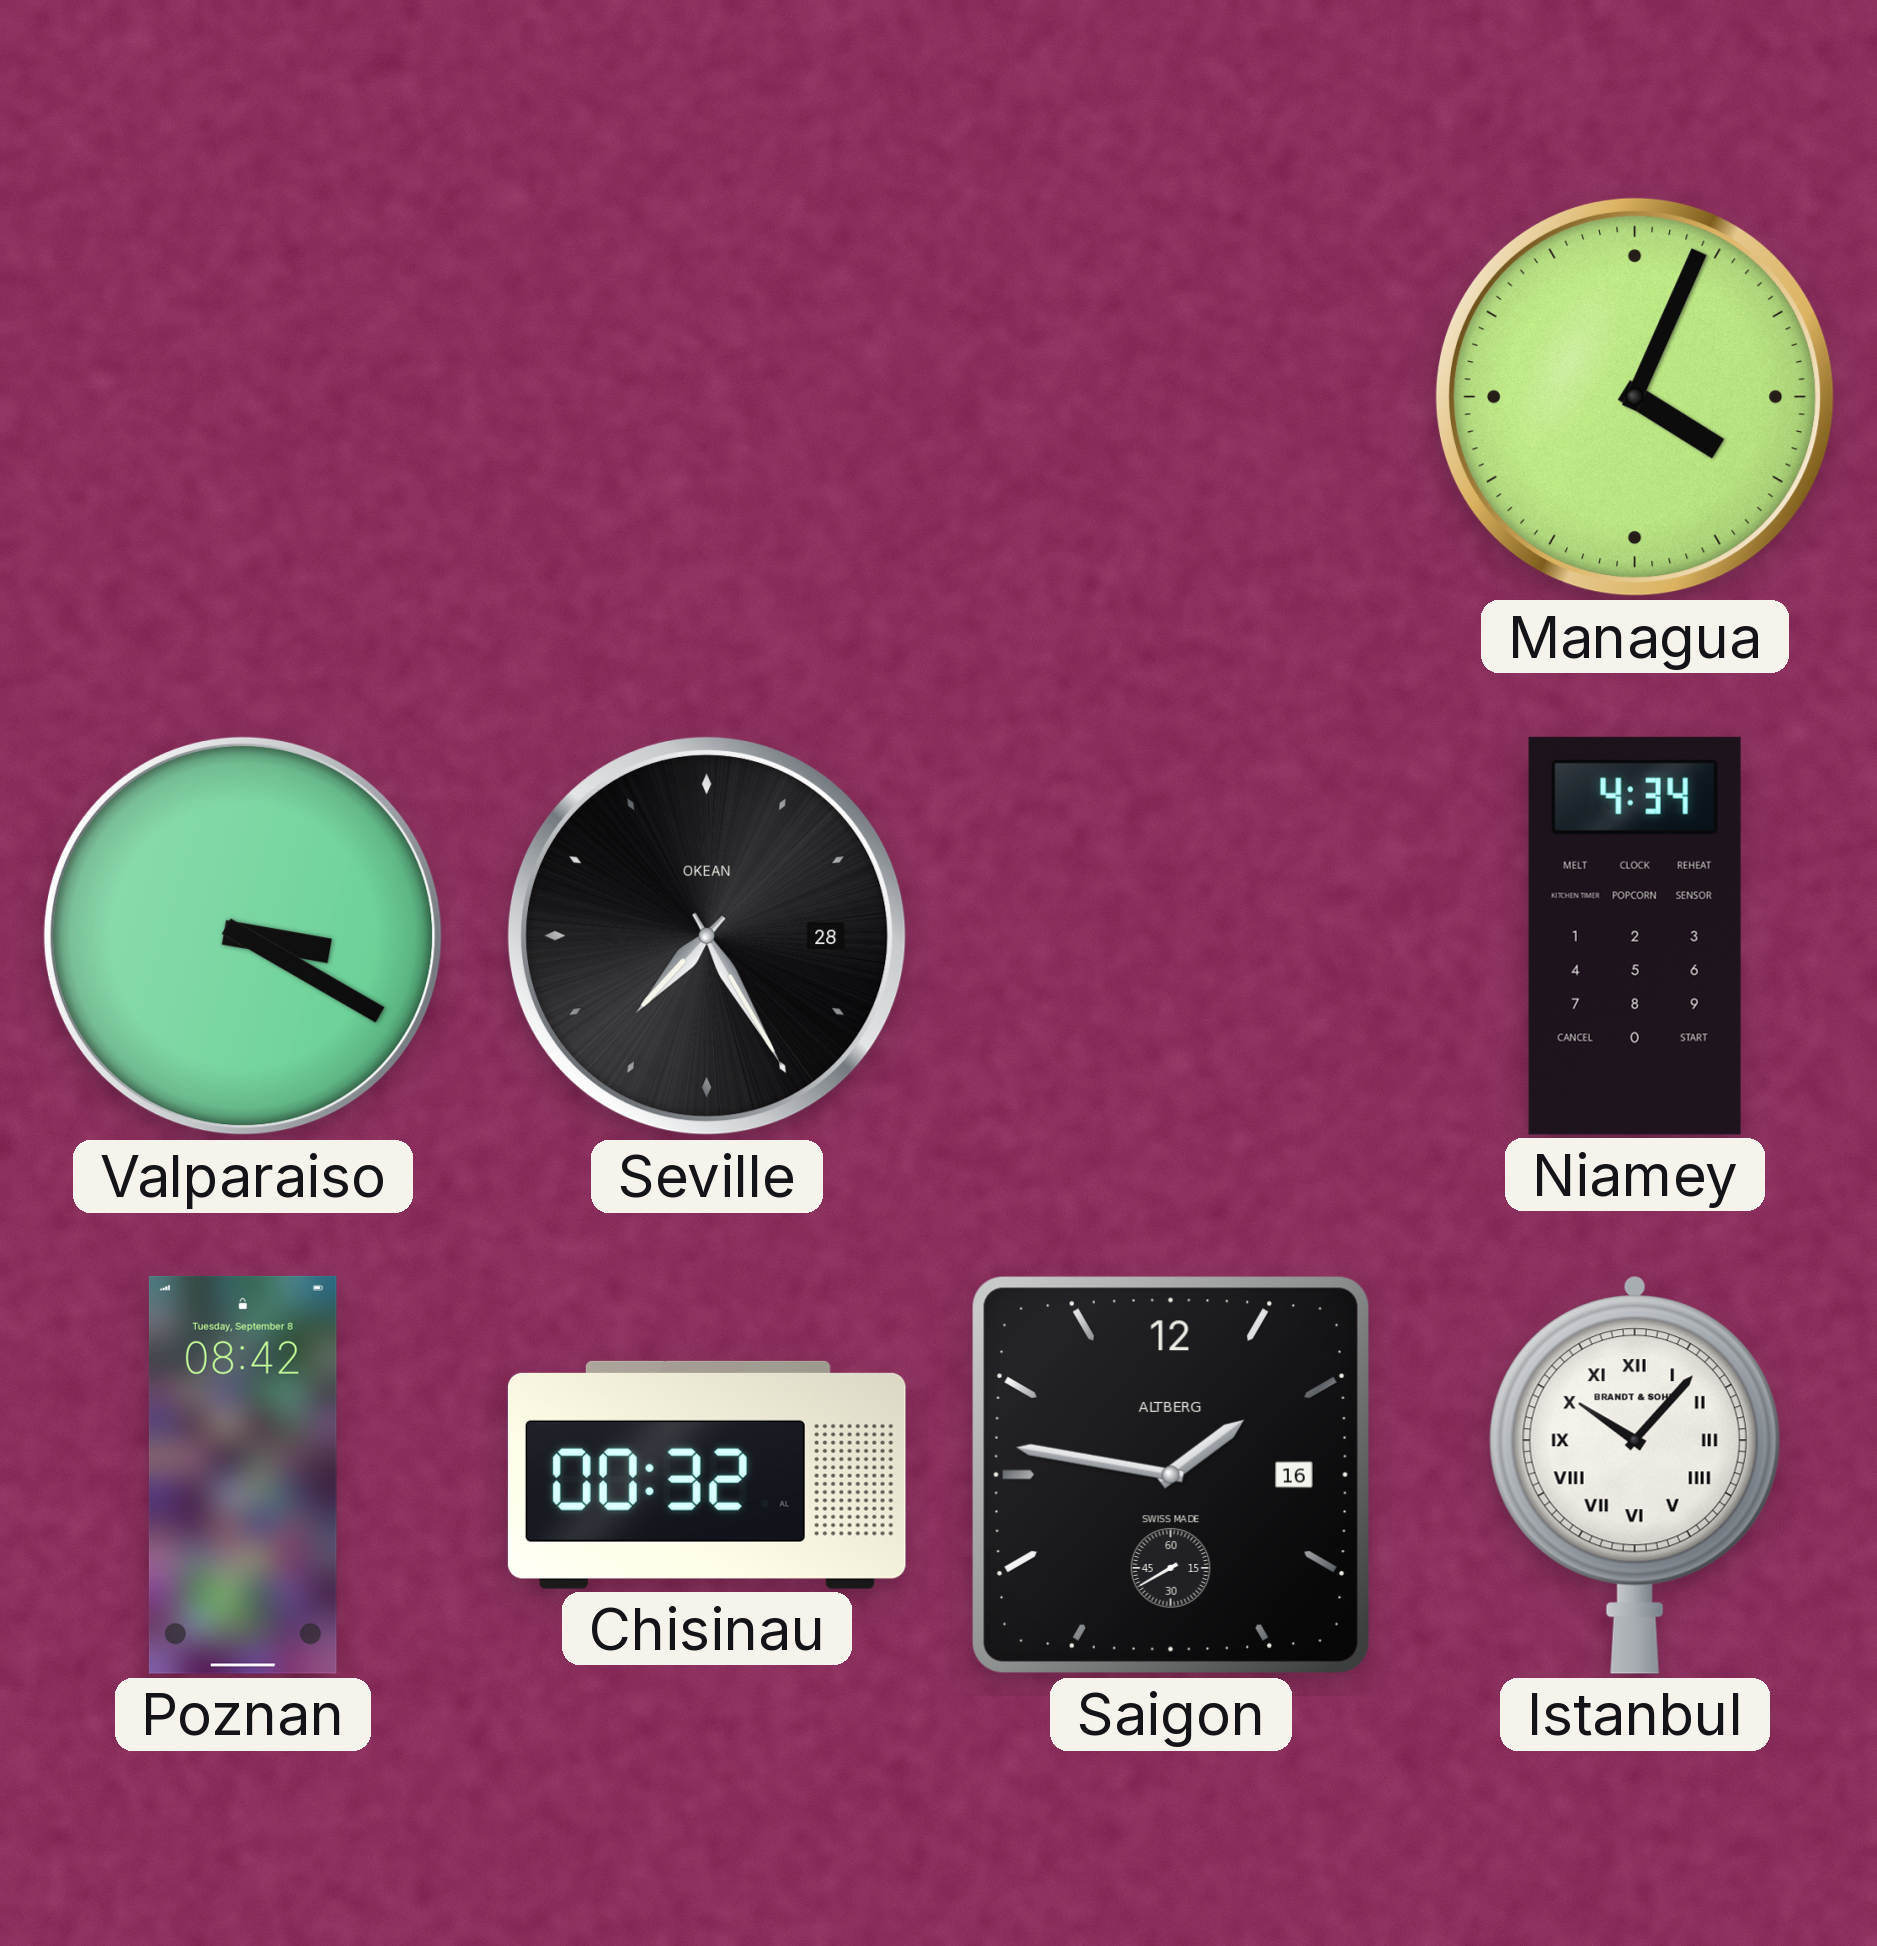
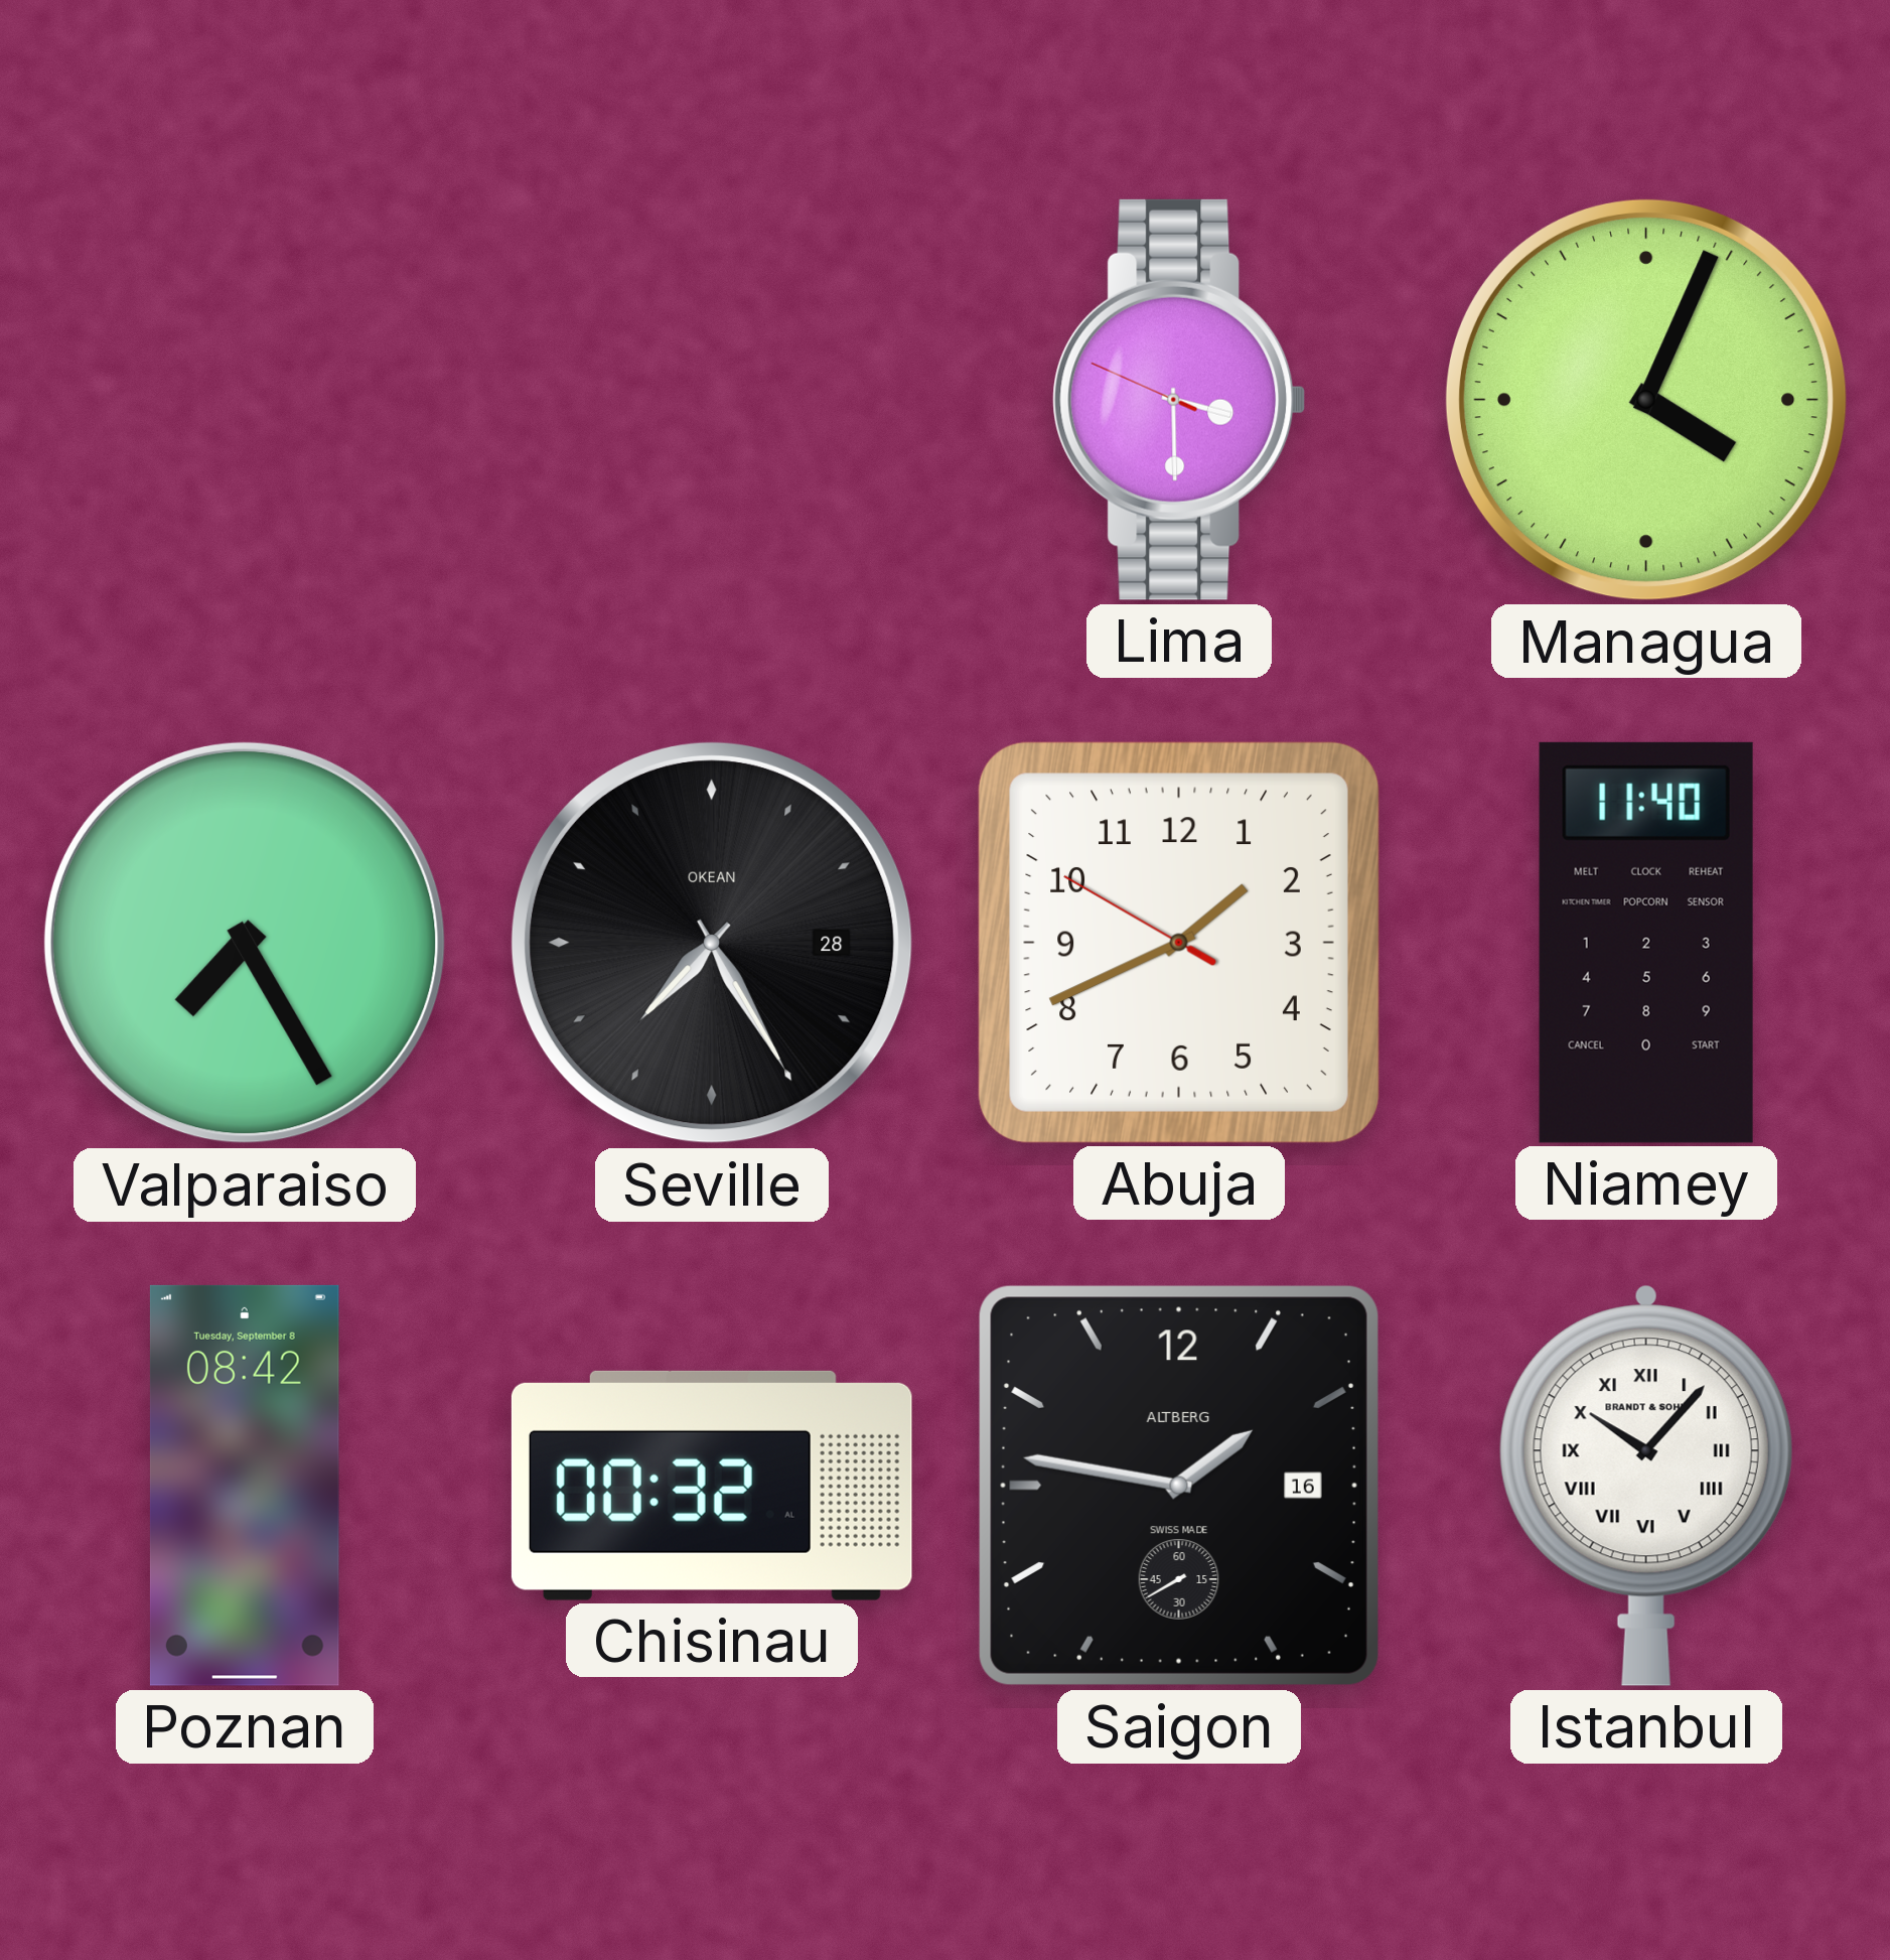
Lima: none -> 3:29
Valparaiso: 3:20 -> 7:25
Abuja: none -> 1:40
Niamey: 4:34 -> 11:40
